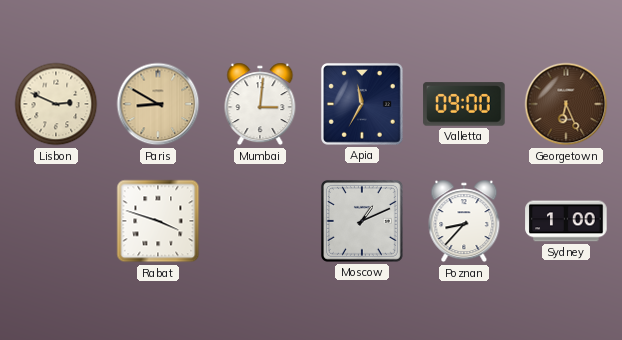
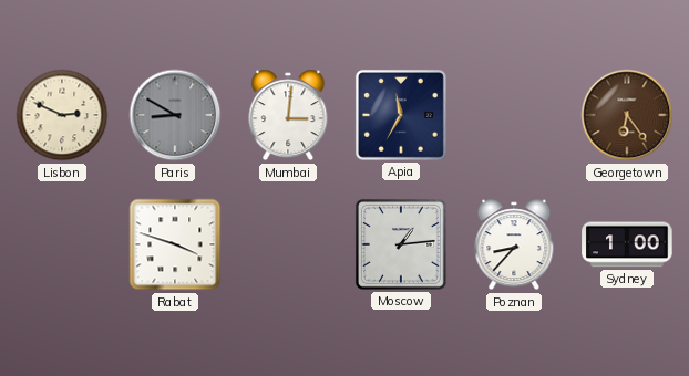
Paris dial: champagne -> grey
Valletta: 09:00 -> none
Georgetown: 6:26 -> 6:24
Moscow: 1:11 -> 1:14
